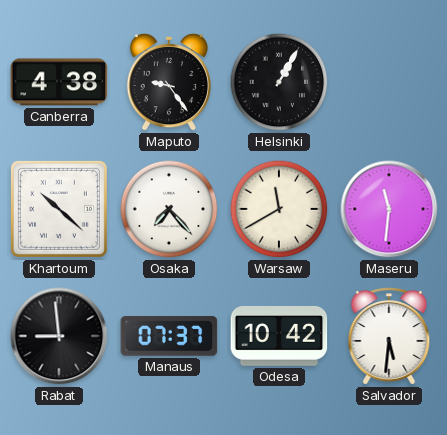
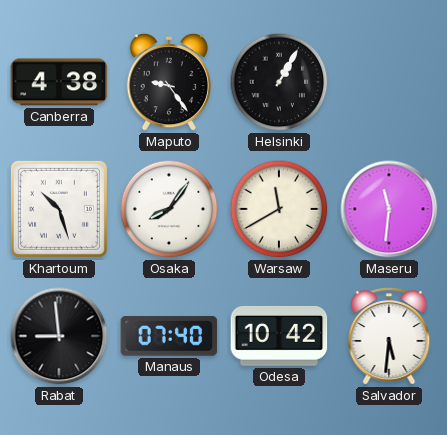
Khartoum: 10:22 -> 10:27
Osaka: 7:23 -> 8:06
Manaus: 07:37 -> 07:40
